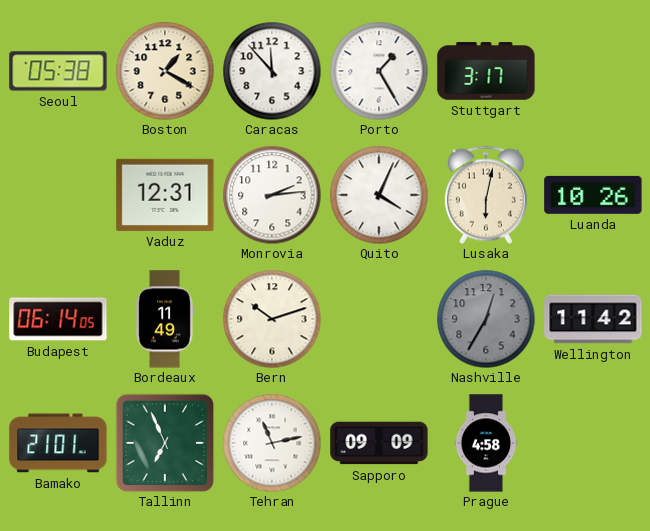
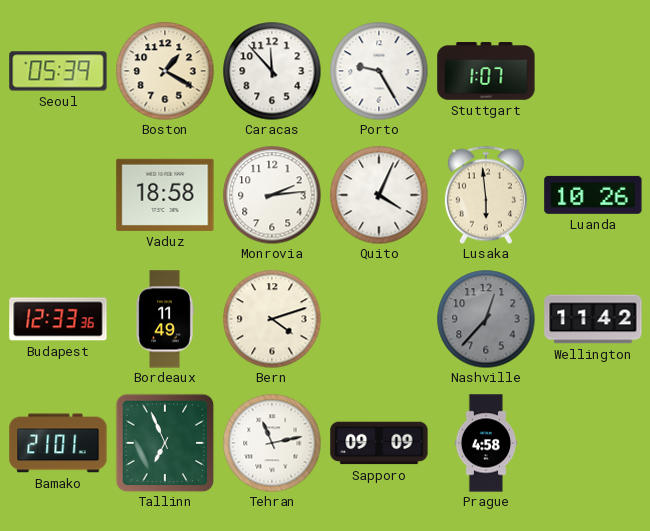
Seoul: 05:38 -> 05:39
Porto: 1:25 -> 9:25
Stuttgart: 3:17 -> 1:07
Vaduz: 12:31 -> 18:58
Lusaka: 6:02 -> 5:59
Budapest: 06:14 -> 12:33
Bern: 10:12 -> 4:12
Nashville: 12:35 -> 12:37
